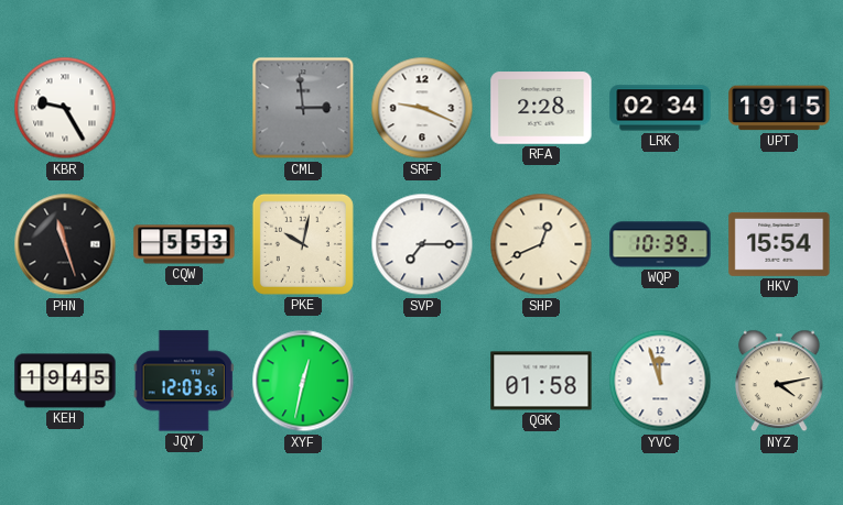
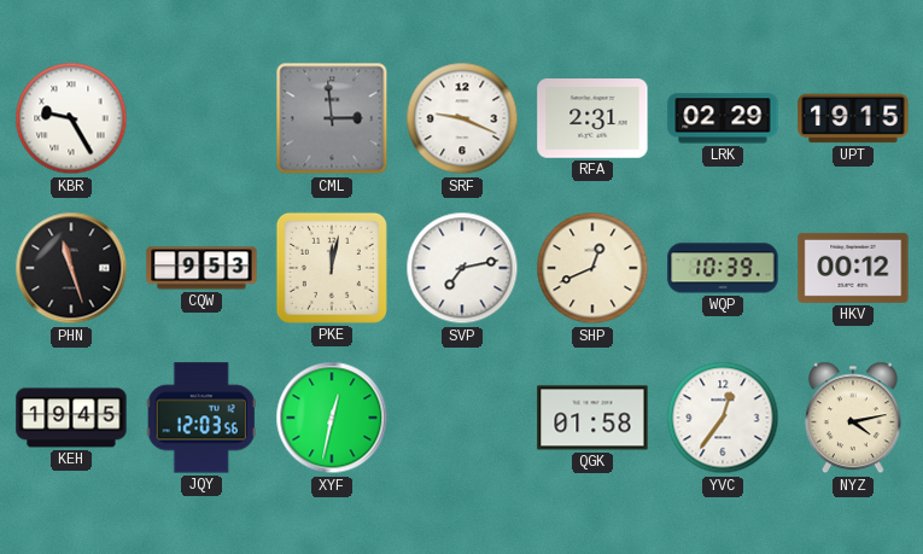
RFA: 2:28 -> 2:31
LRK: 02:34 -> 02:29
CQW: 5:53 -> 9:53
PKE: 10:02 -> 12:02
SVP: 7:15 -> 7:13
HKV: 15:54 -> 00:12
YVC: 11:57 -> 12:36
